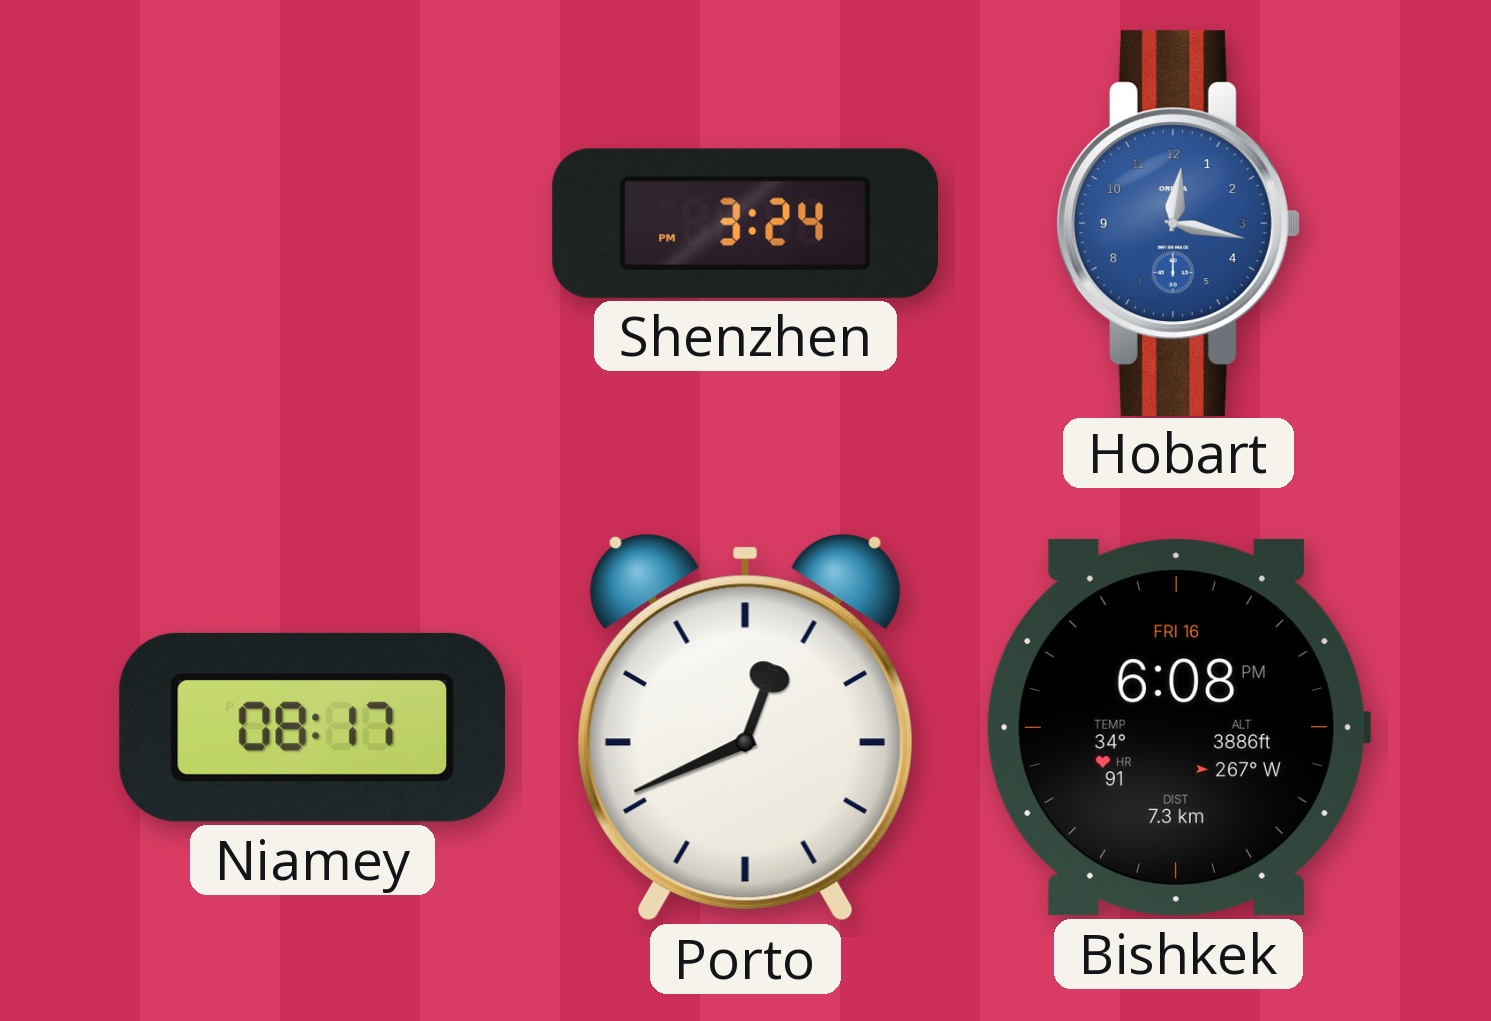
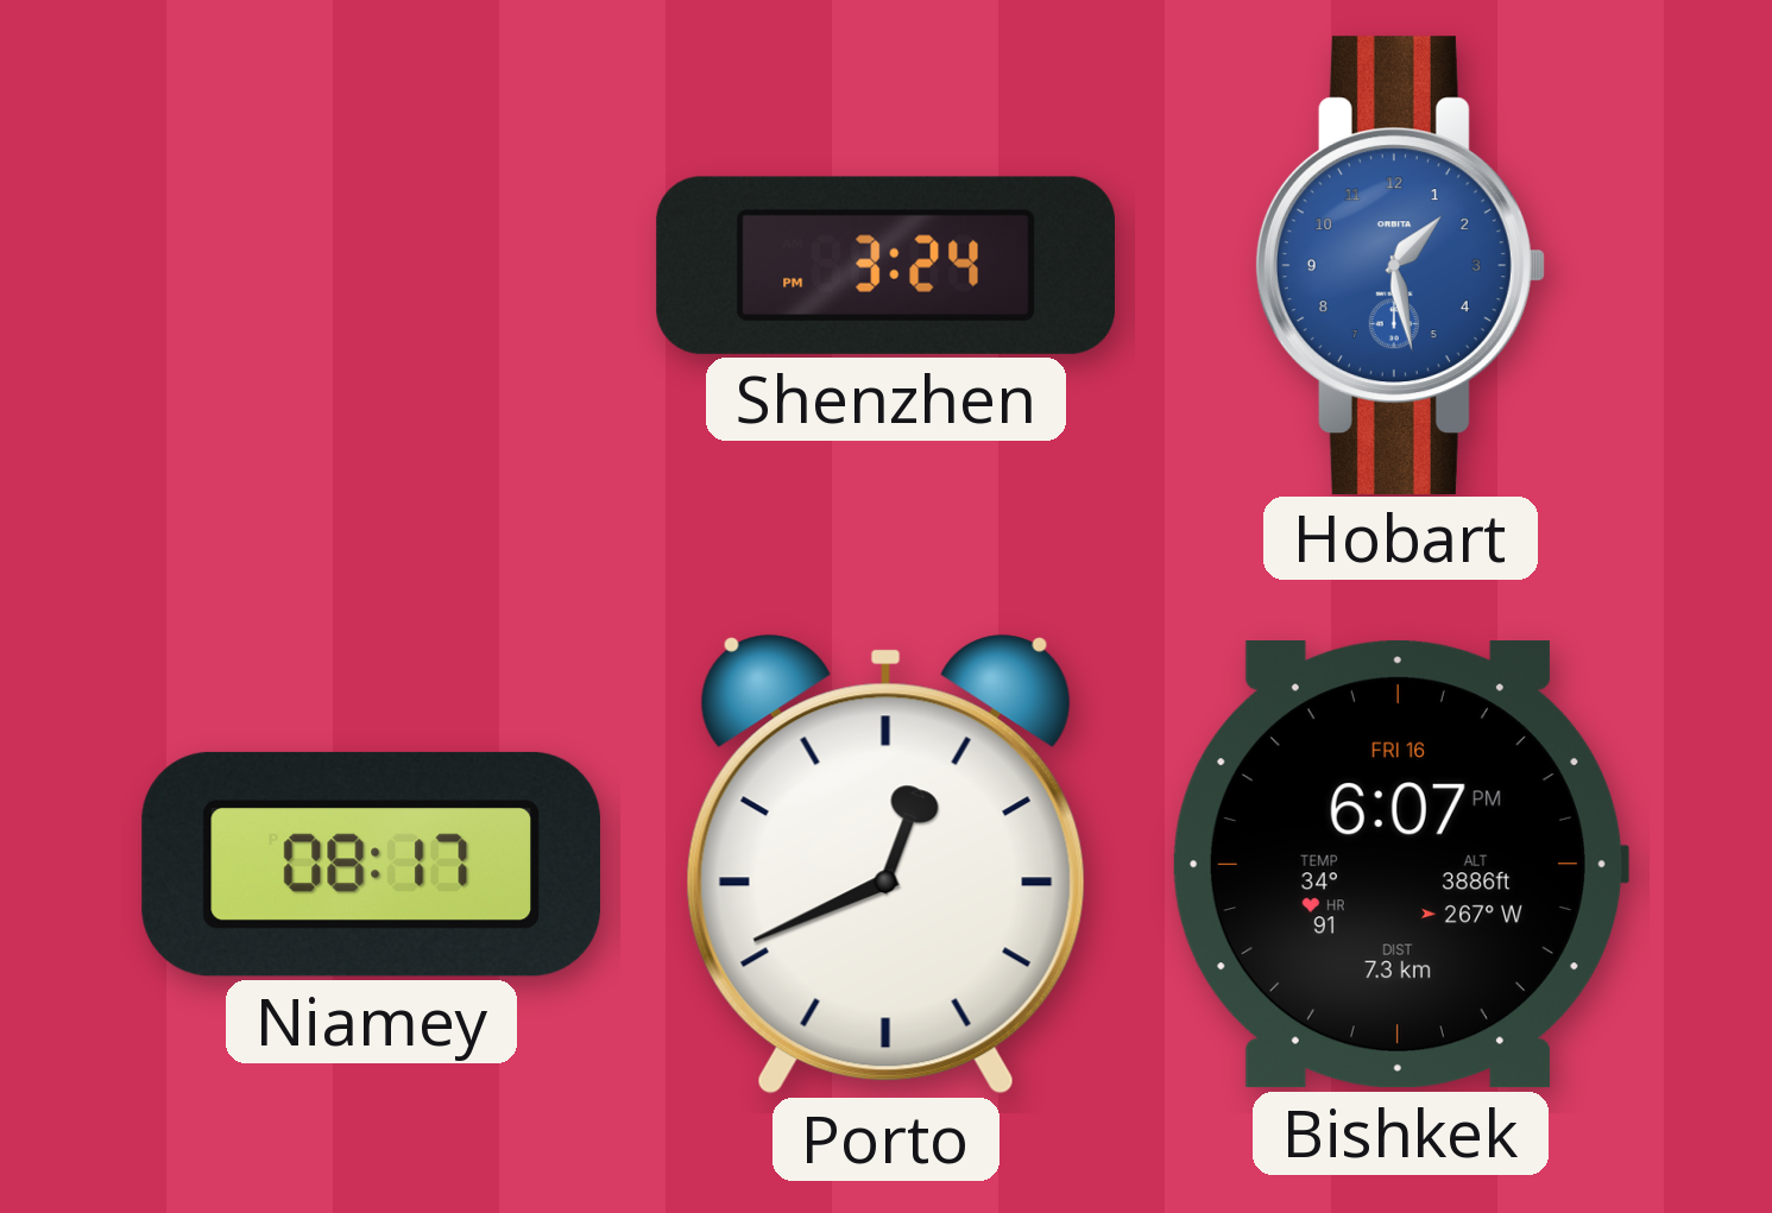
Hobart: 12:17 -> 1:28
Bishkek: 6:08 -> 6:07
